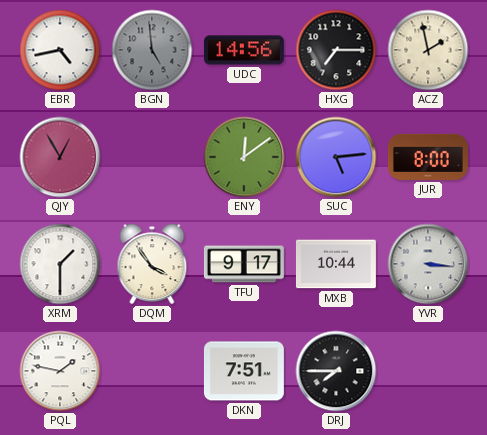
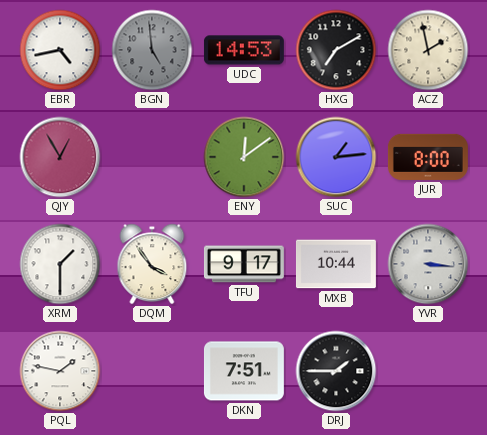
UDC: 14:56 -> 14:53
HXG: 7:15 -> 7:10
SUC: 5:14 -> 1:14
DRJ: 7:45 -> 1:45
